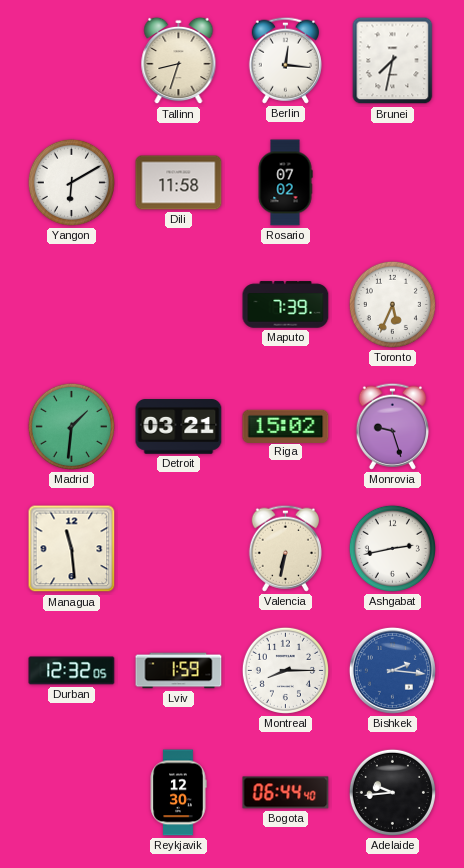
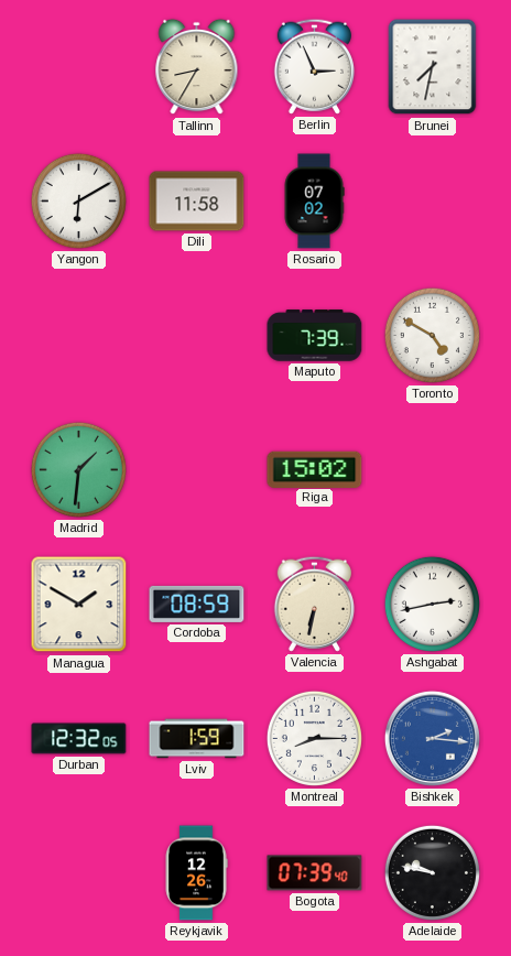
Tallinn: 8:33 -> 8:35
Berlin: 12:16 -> 2:56
Toronto: 5:34 -> 4:50
Detroit: 03:21 -> none
Monrovia: 9:27 -> none
Managua: 11:29 -> 1:50
Cordoba: none -> 08:59
Reykjavik: 12:30 -> 12:26
Bogota: 06:44 -> 07:39
Adelaide: 9:44 -> 9:47
